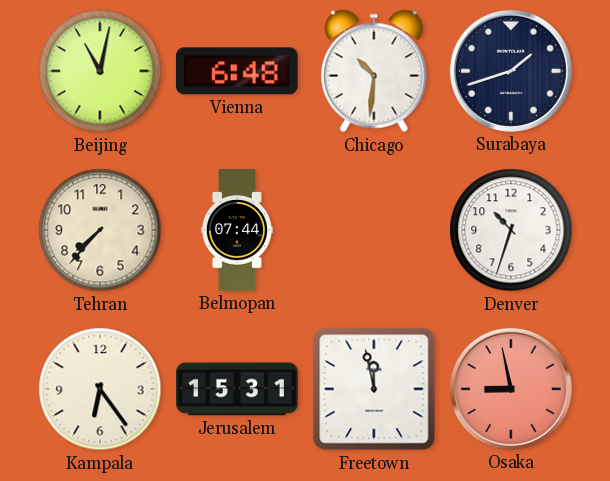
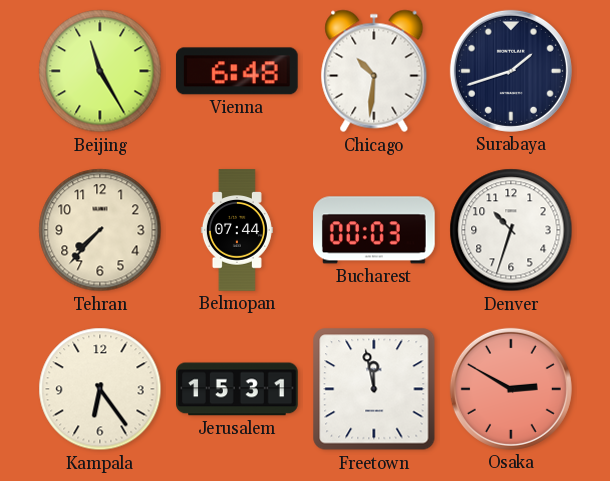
Beijing: 11:02 -> 11:25
Bucharest: none -> 00:03
Osaka: 8:58 -> 2:50
